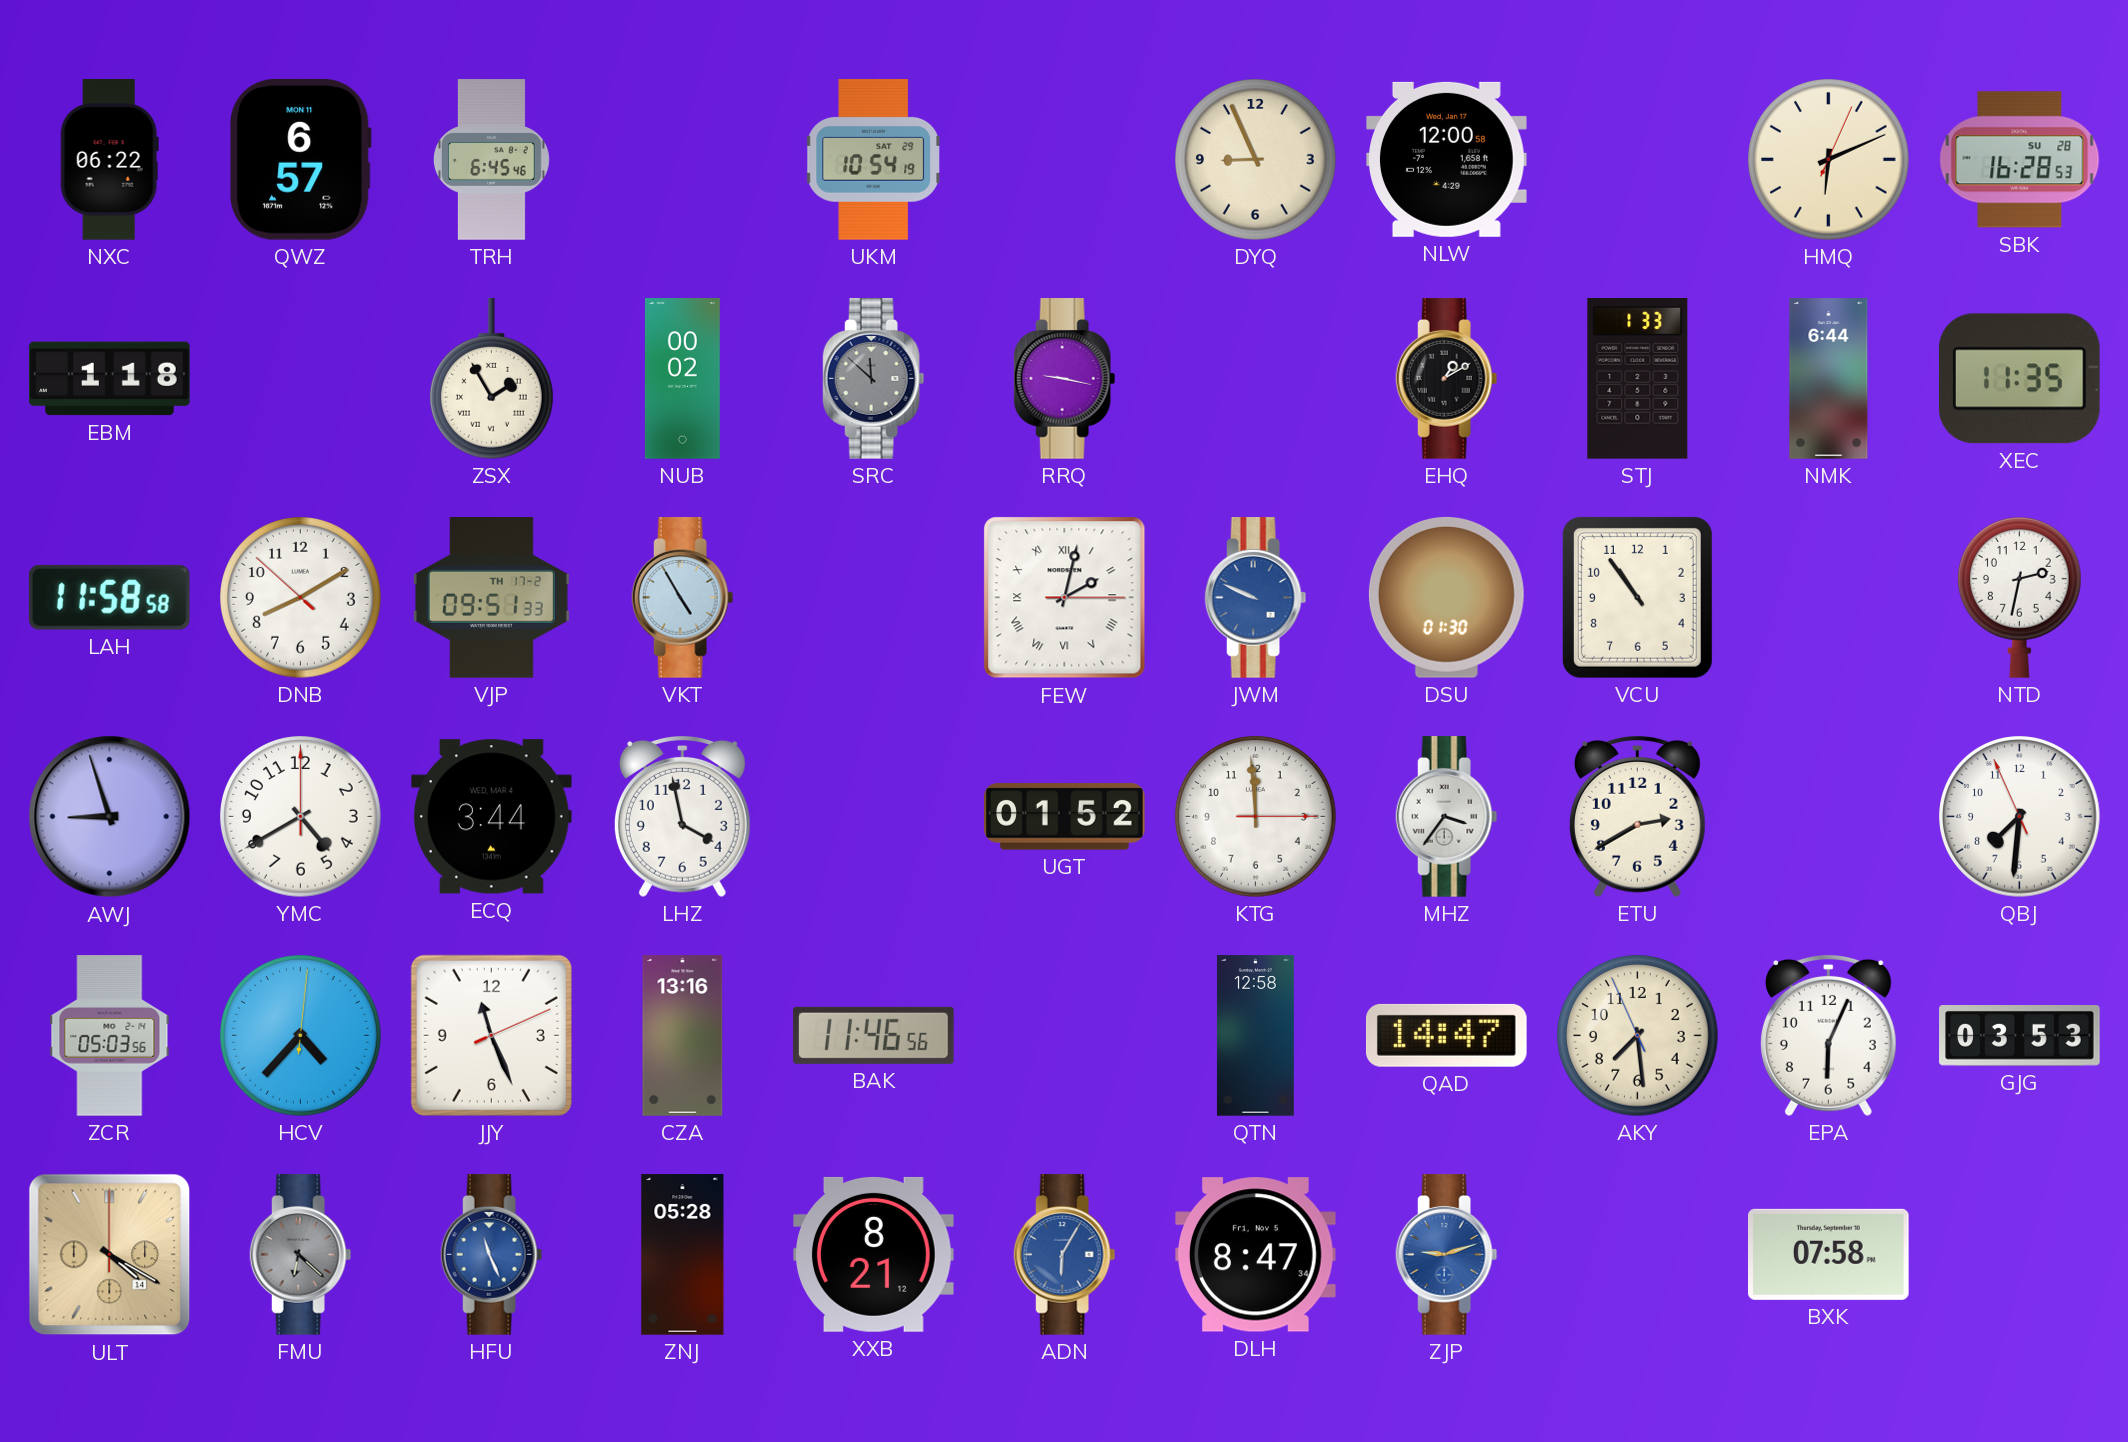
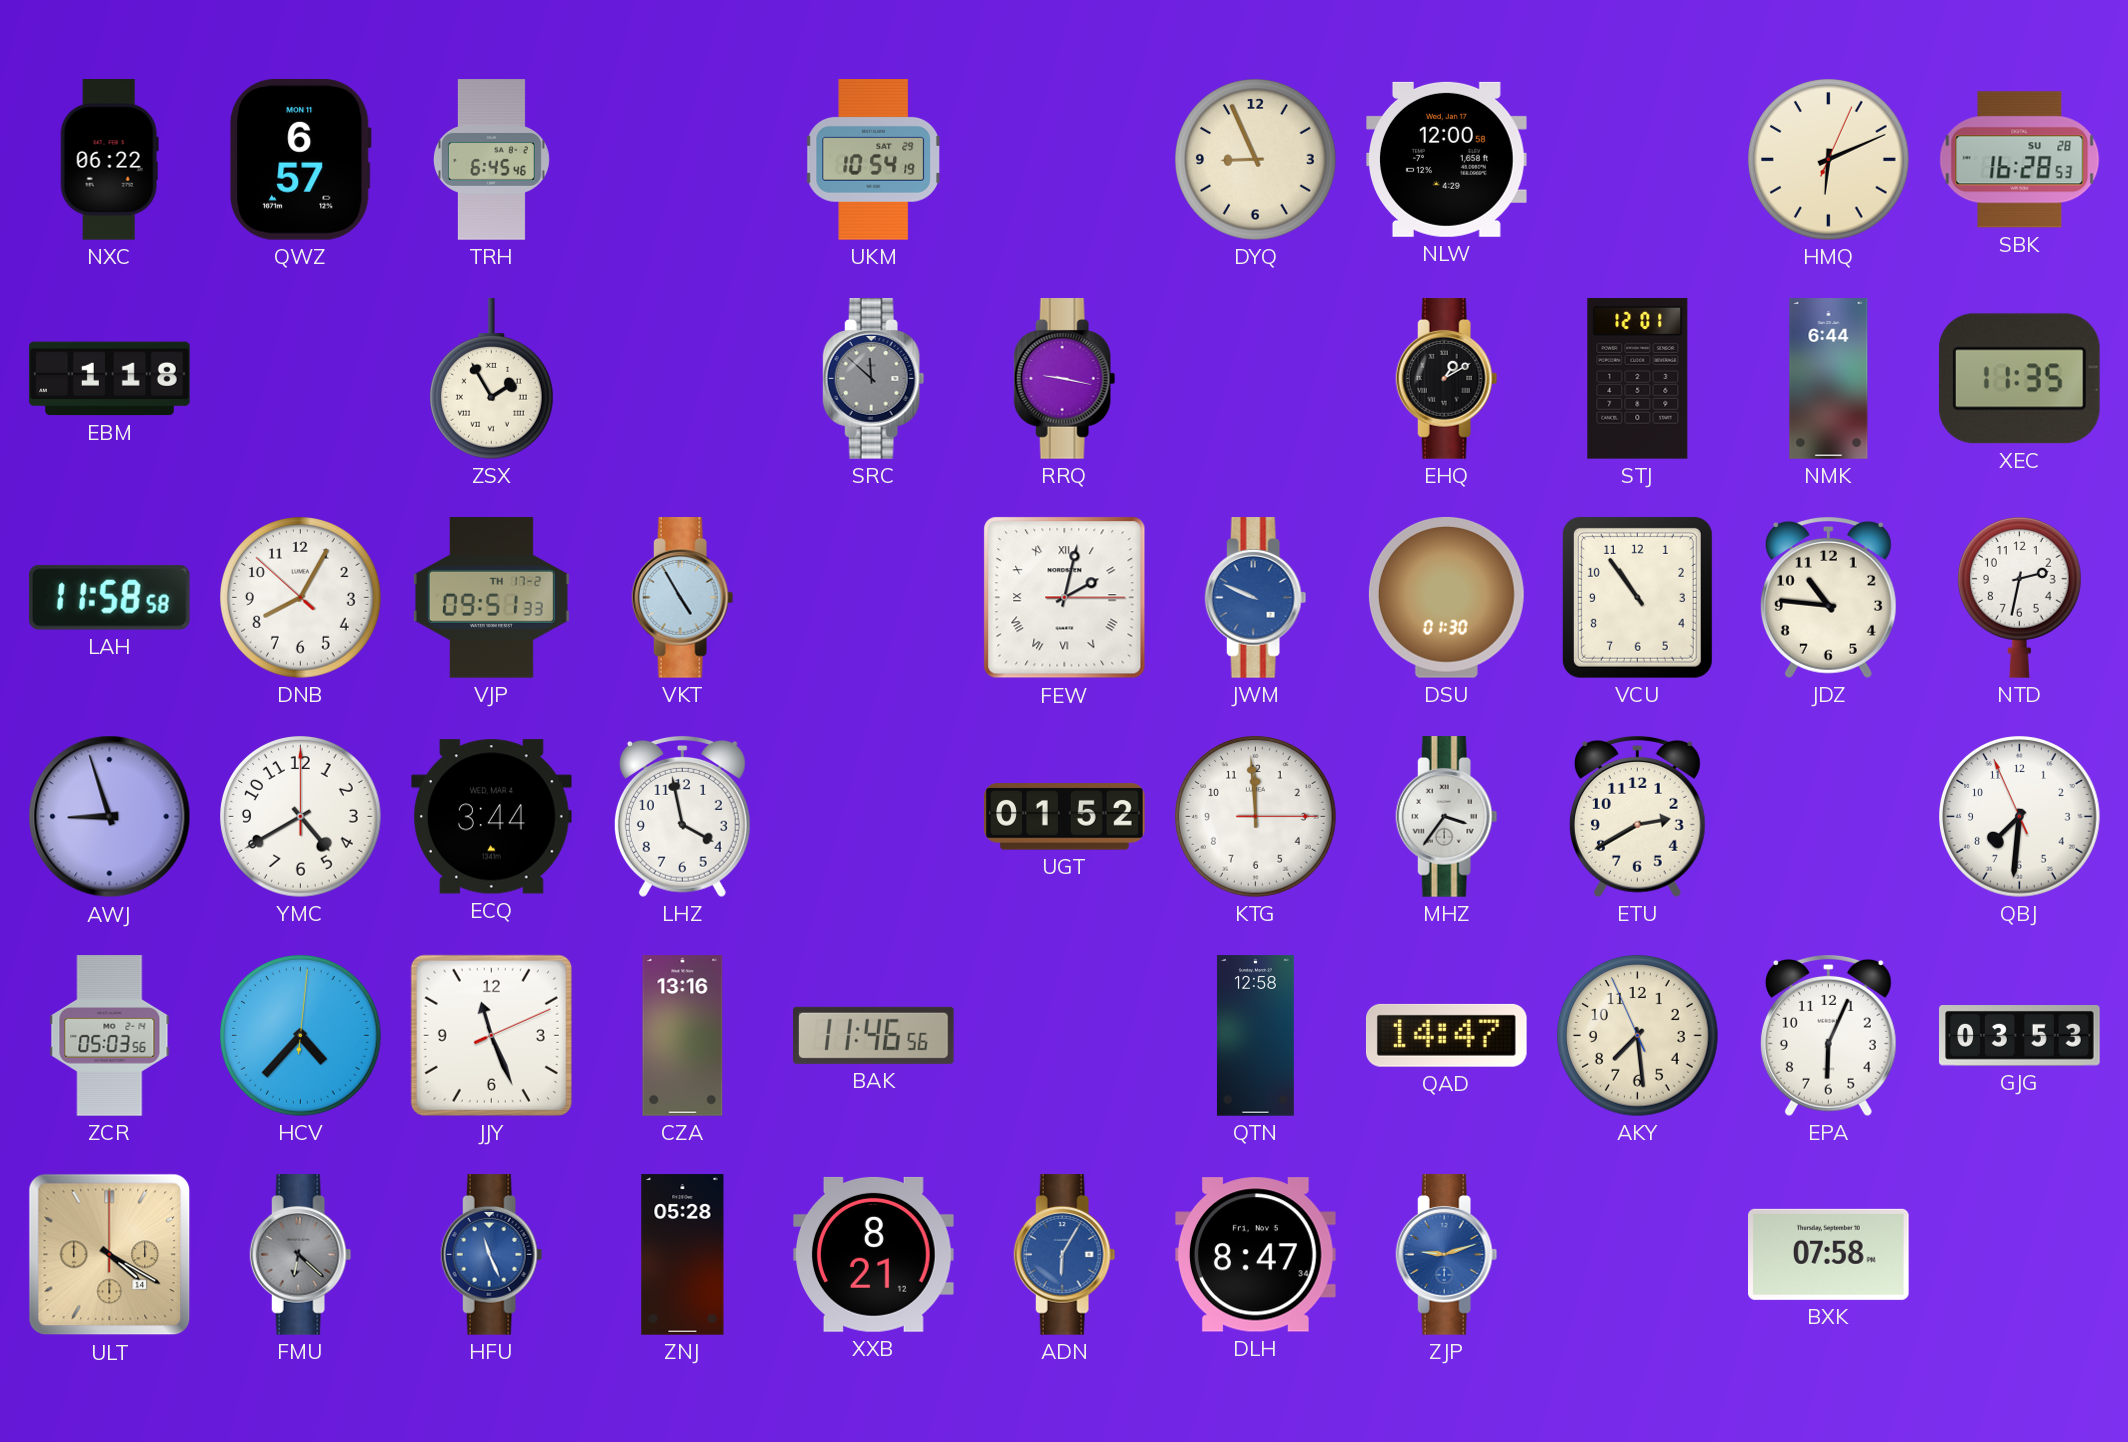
NUB: 00:02 -> none
STJ: 1:33 -> 12:01
DNB: 8:09 -> 8:04
JDZ: none -> 10:46
